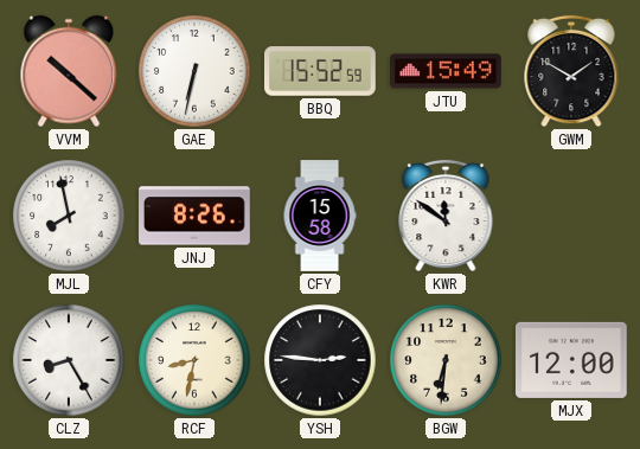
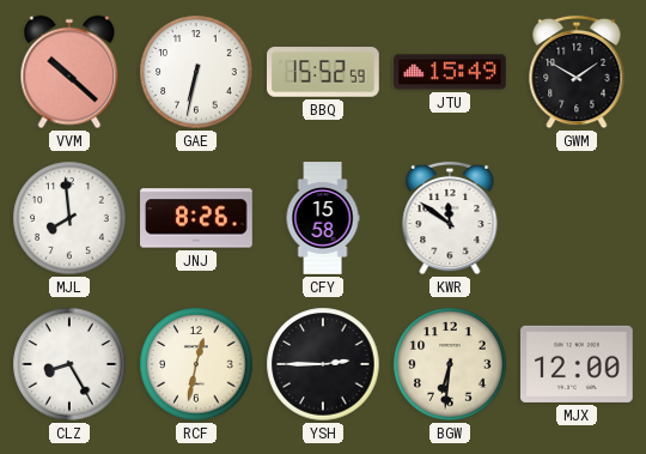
MJL: 7:58 -> 7:59
RCF: 8:32 -> 12:32
YSH: 2:46 -> 2:45
